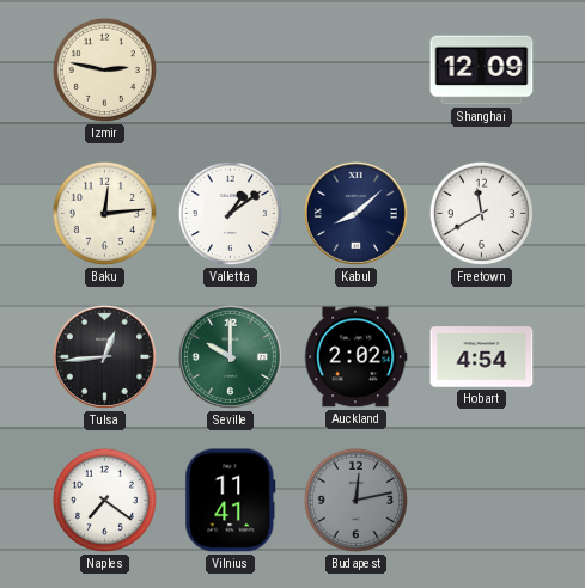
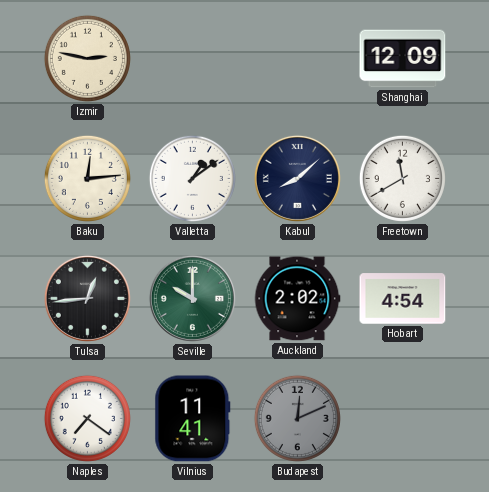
Budapest: 12:13 -> 12:11
